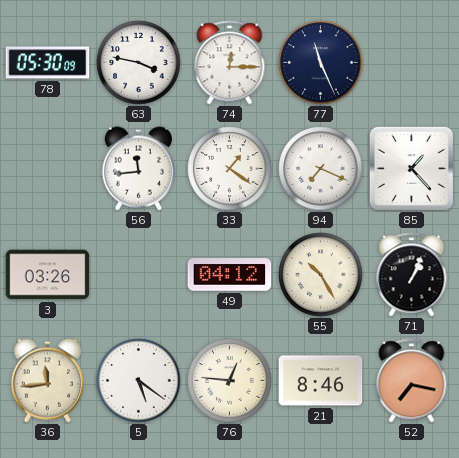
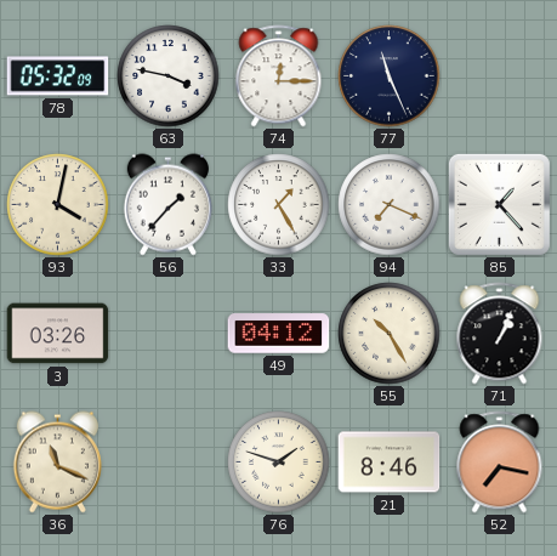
78: 05:30 -> 05:32
93: none -> 4:02
56: 11:44 -> 1:37
33: 1:21 -> 1:25
36: 11:44 -> 11:19
5: 5:21 -> none
76: 12:46 -> 1:48
